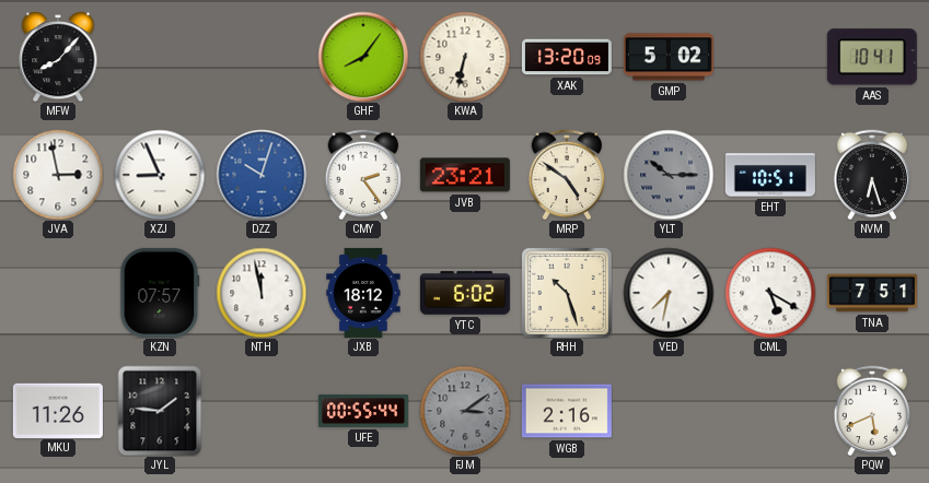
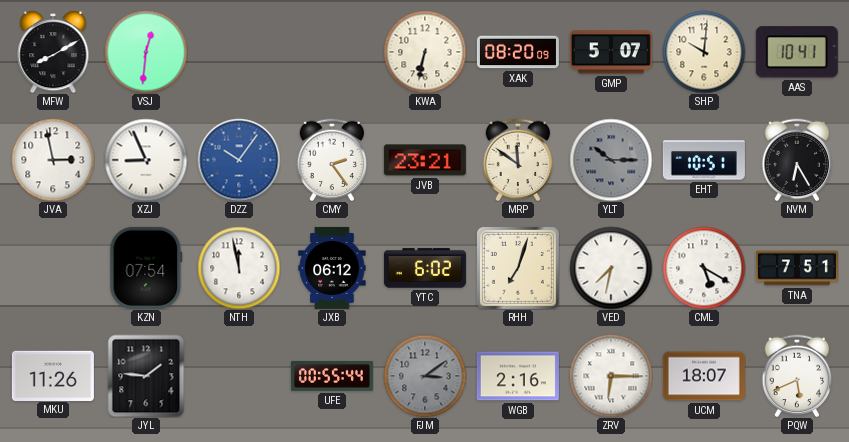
MFW: 8:07 -> 8:10
VSJ: none -> 12:31
GHF: 8:06 -> none
XAK: 13:20 -> 08:20
GMP: 5:02 -> 5:07
SHP: none -> 10:01
DZZ: 10:03 -> 10:06
MRP: 4:51 -> 11:51
NVM: 6:27 -> 6:25
KZN: 07:57 -> 07:54
JXB: 18:12 -> 06:12
RHH: 10:27 -> 7:03
ZRV: none -> 6:15
UCM: none -> 18:07
